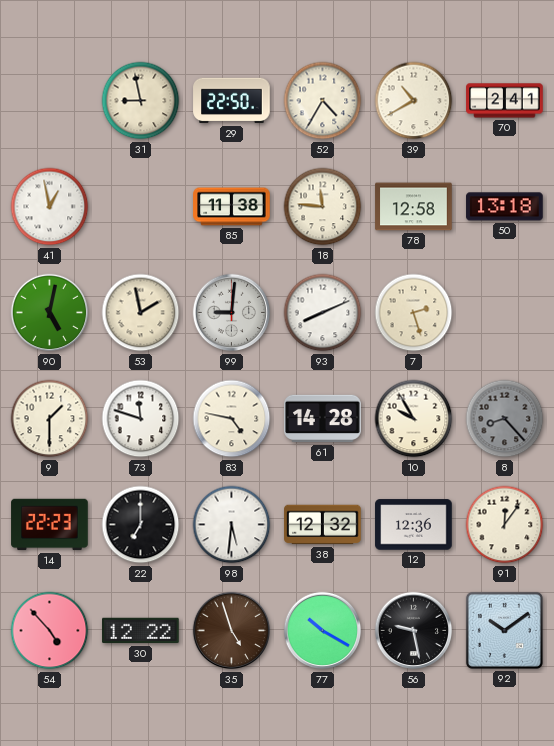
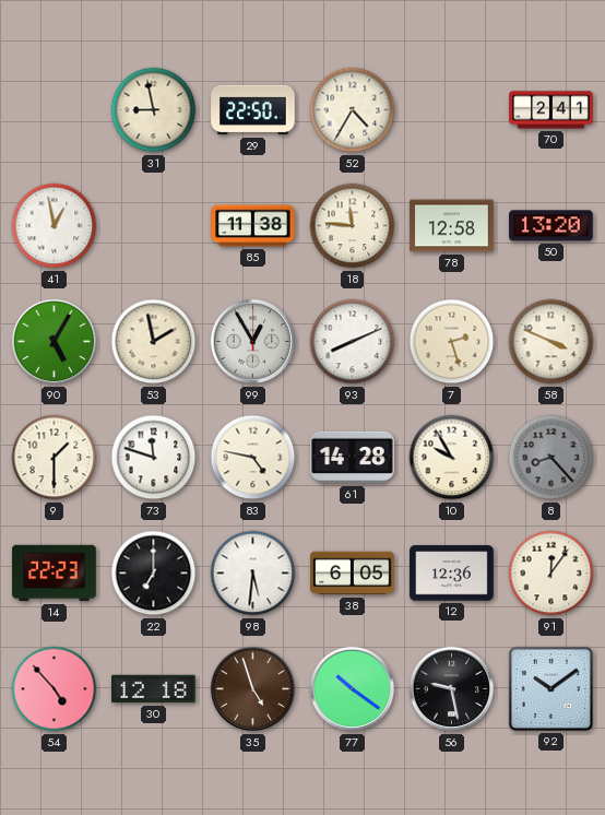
39: 10:40 -> none
50: 13:18 -> 13:20
90: 5:02 -> 5:05
99: 9:01 -> 12:55
58: none -> 3:49
38: 12:32 -> 6:05
30: 12:22 -> 12:18
77: 10:20 -> 10:21
